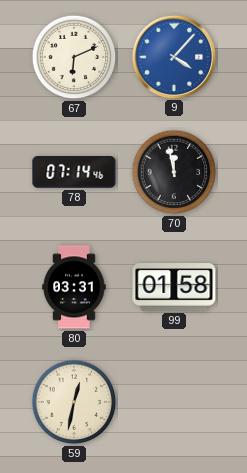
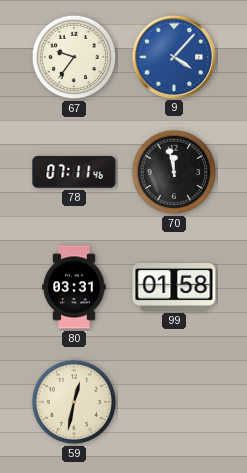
67: 6:11 -> 9:36
78: 07:14 -> 07:11
